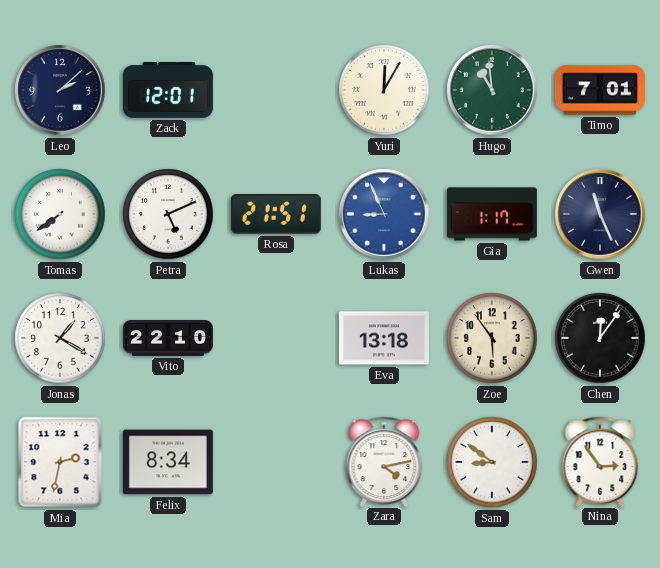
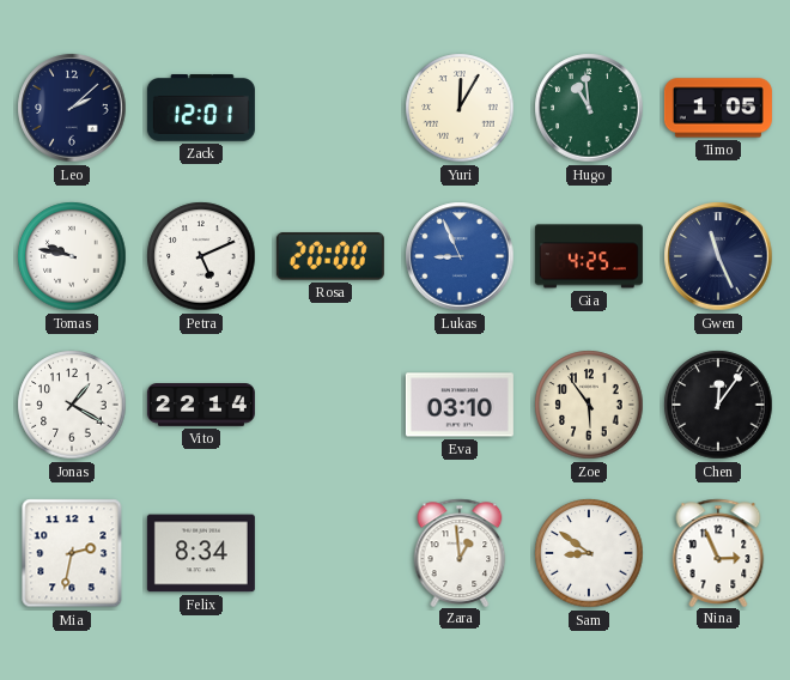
Timo: 7:01 -> 1:05
Tomas: 7:39 -> 9:47
Rosa: 21:51 -> 20:00
Gia: 1:17 -> 4:25
Vito: 22:10 -> 22:14
Eva: 13:18 -> 03:10
Zara: 4:13 -> 12:59
Nina: 2:54 -> 2:56
